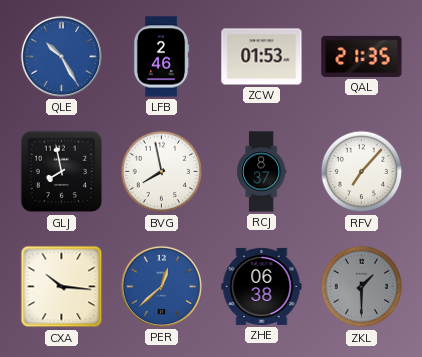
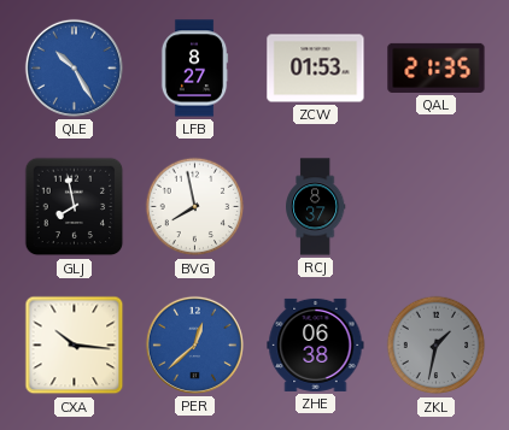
LFB: 2:46 -> 8:27
RFV: 7:07 -> none
ZKL: 1:30 -> 1:32
